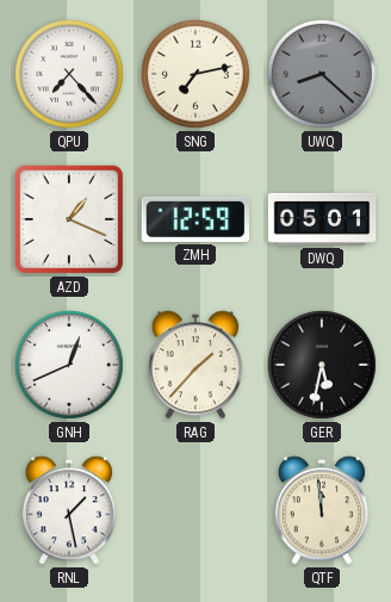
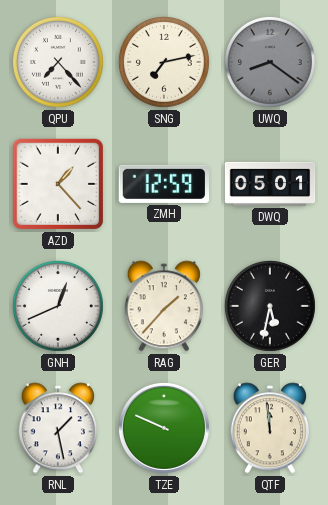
UWQ: 8:22 -> 8:21
AZD: 1:19 -> 1:23
TZE: none -> 9:49
